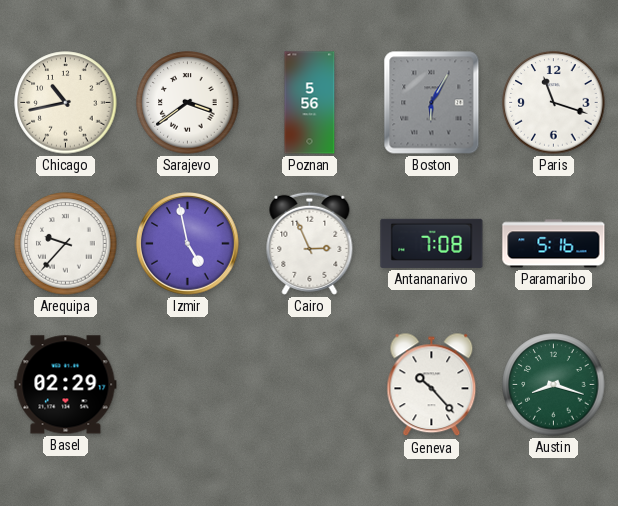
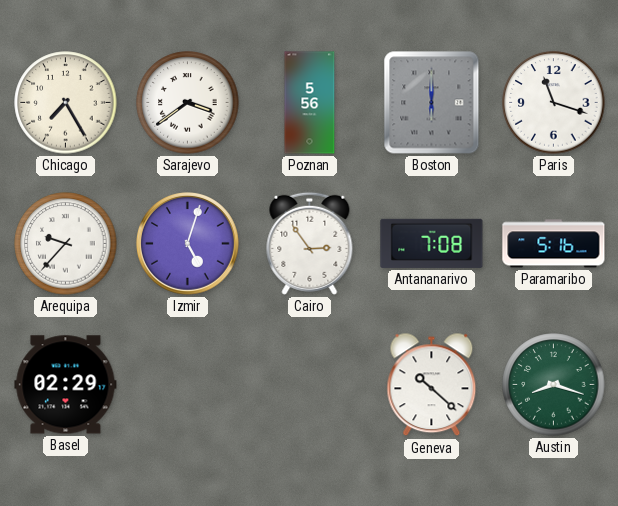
Chicago: 10:43 -> 7:25
Boston: 6:05 -> 6:00
Izmir: 4:58 -> 5:03
Cairo: 2:56 -> 2:54
Geneva: 10:23 -> 10:22
